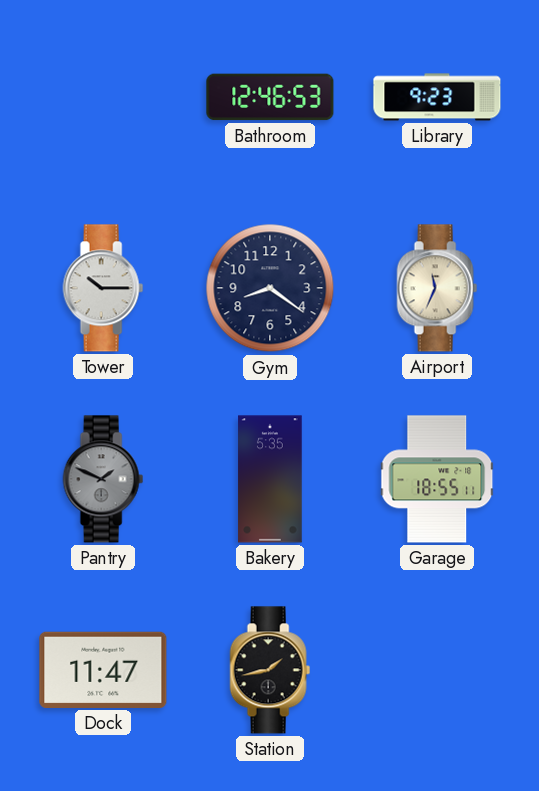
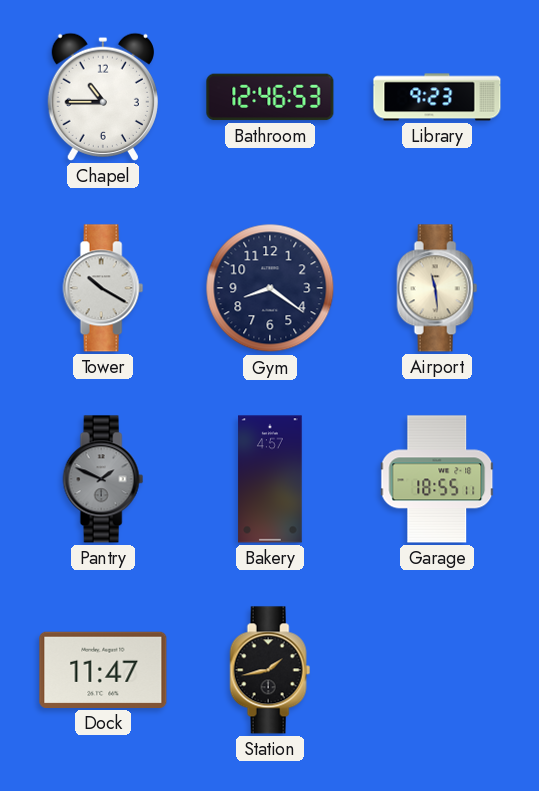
Chapel: none -> 10:45
Tower: 10:15 -> 10:20
Airport: 11:34 -> 11:29
Bakery: 5:35 -> 4:57
